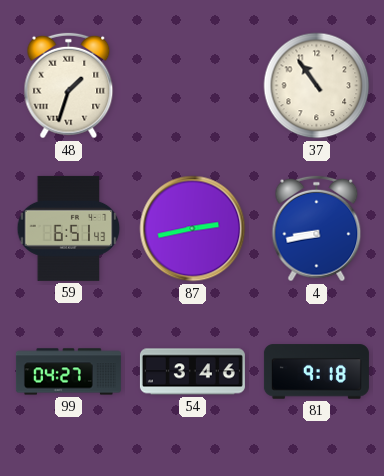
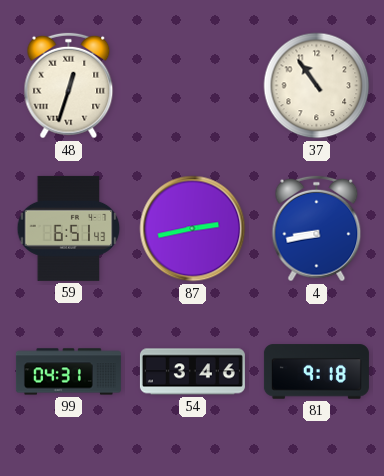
48: 1:33 -> 12:33
99: 04:27 -> 04:31
